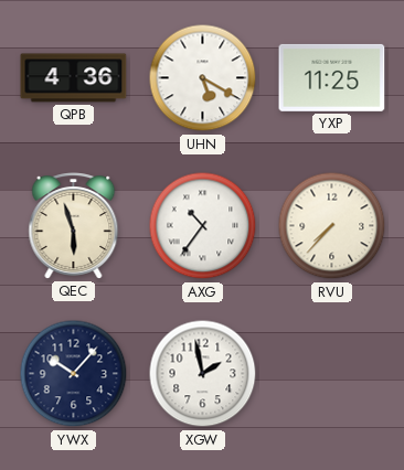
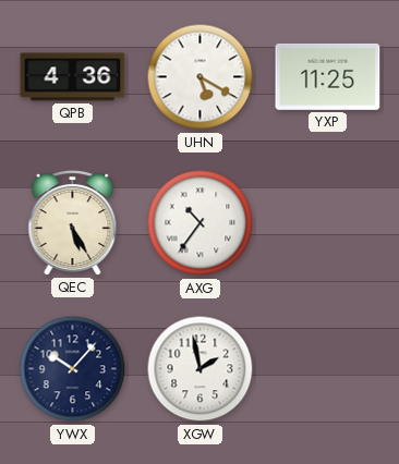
QEC: 5:57 -> 5:25
RVU: 7:37 -> none
